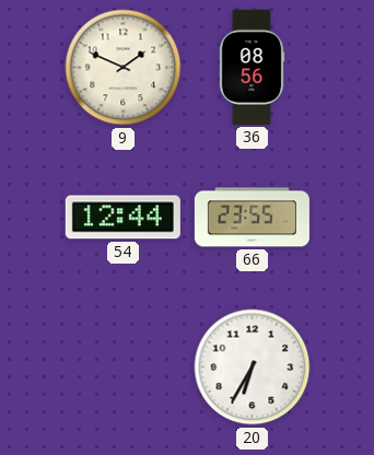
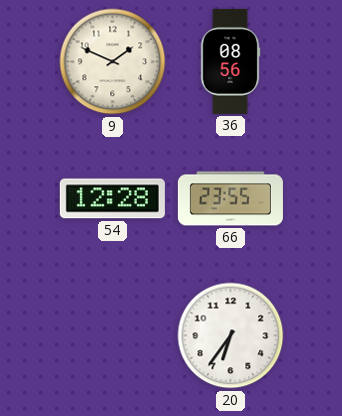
54: 12:44 -> 12:28
20: 6:35 -> 6:36
